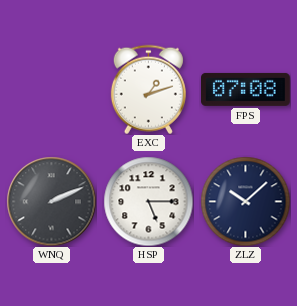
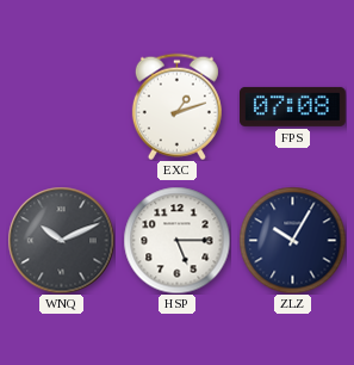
WNQ: 2:11 -> 10:11
ZLZ: 10:08 -> 10:05
